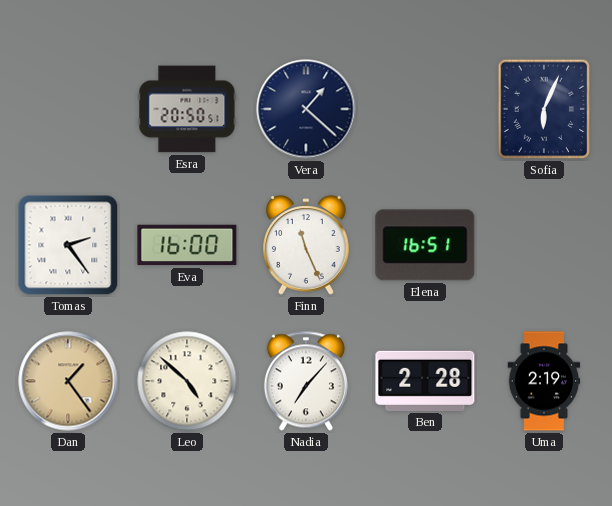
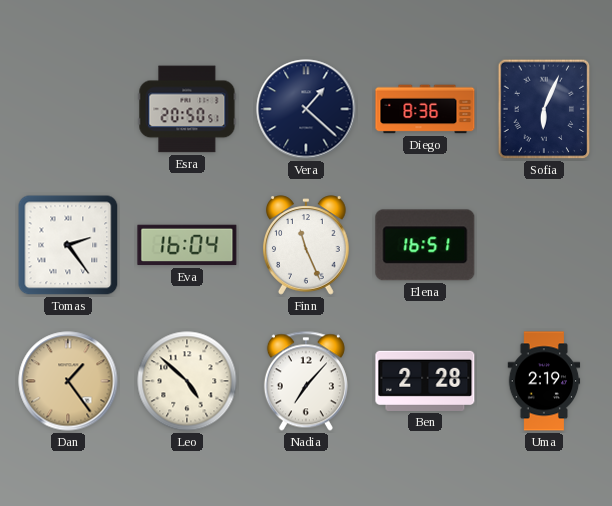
Diego: none -> 8:36
Eva: 16:00 -> 16:04
